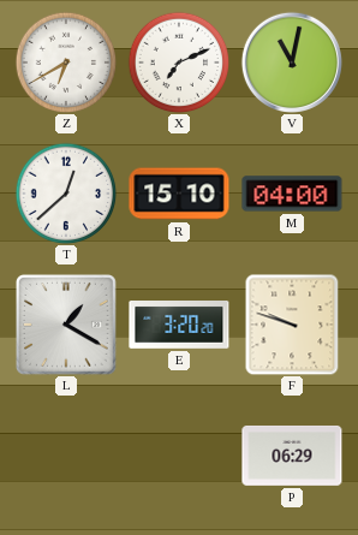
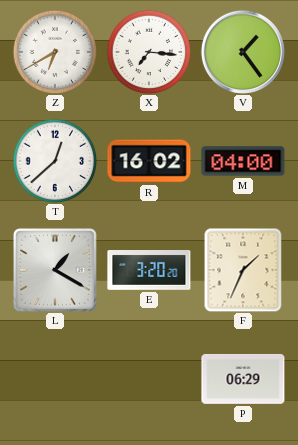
X: 7:11 -> 7:16
V: 11:02 -> 1:24
R: 15:10 -> 16:02
F: 9:48 -> 1:34
